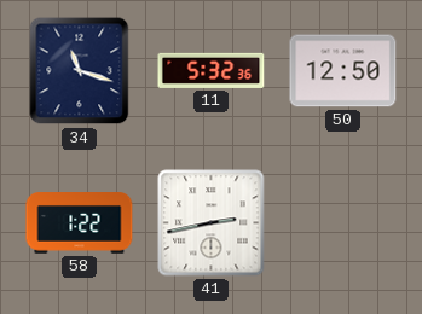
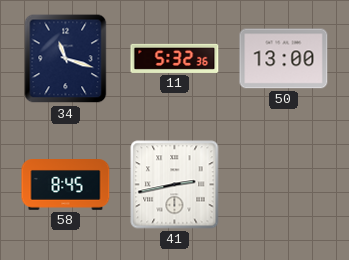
50: 12:50 -> 13:00
58: 1:22 -> 8:45
